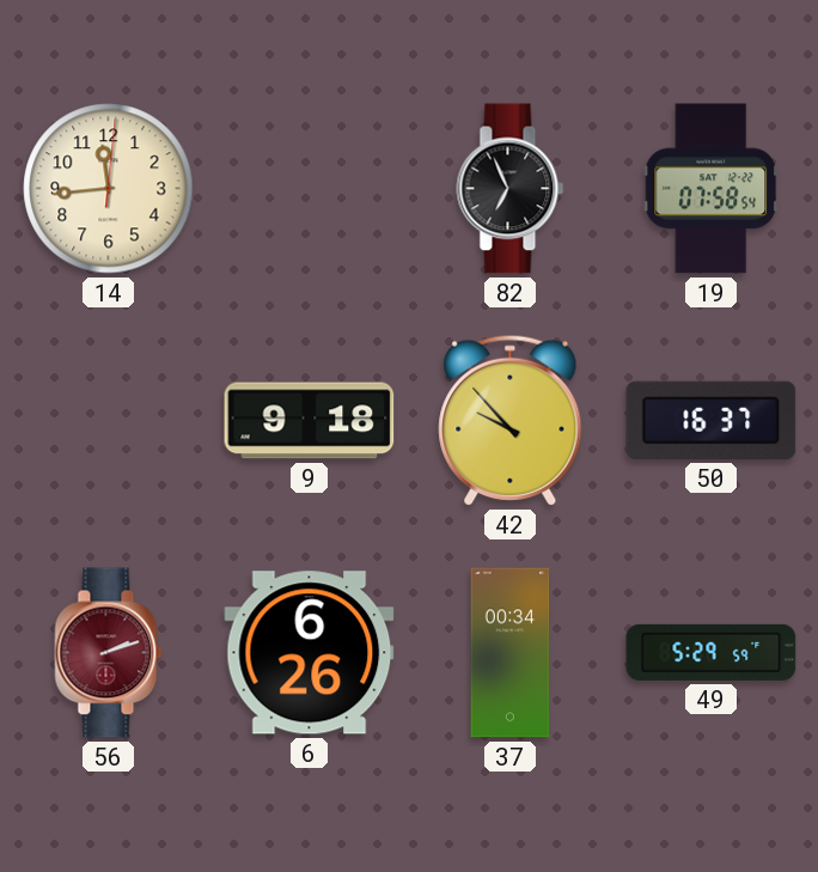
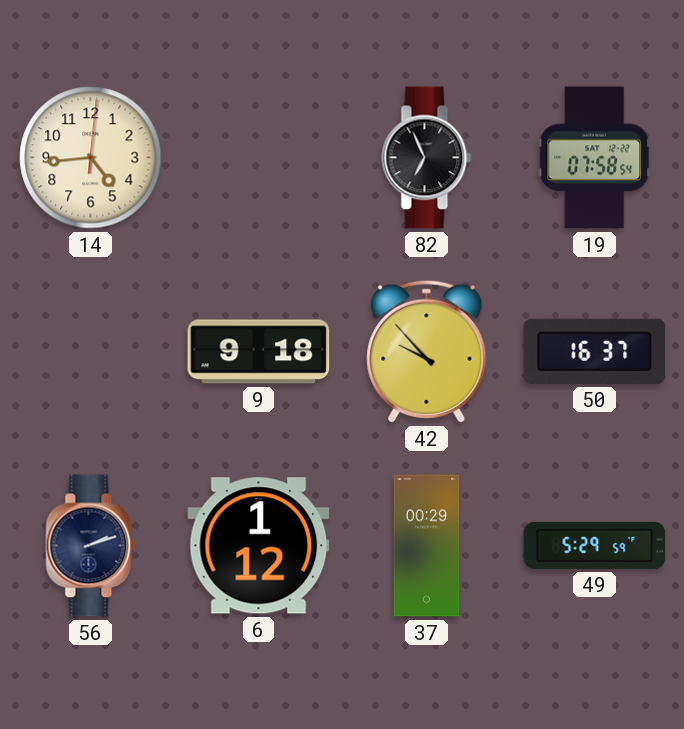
14: 11:44 -> 4:44
56 dial: burgundy -> navy
6: 6:26 -> 1:12
37: 00:34 -> 00:29
